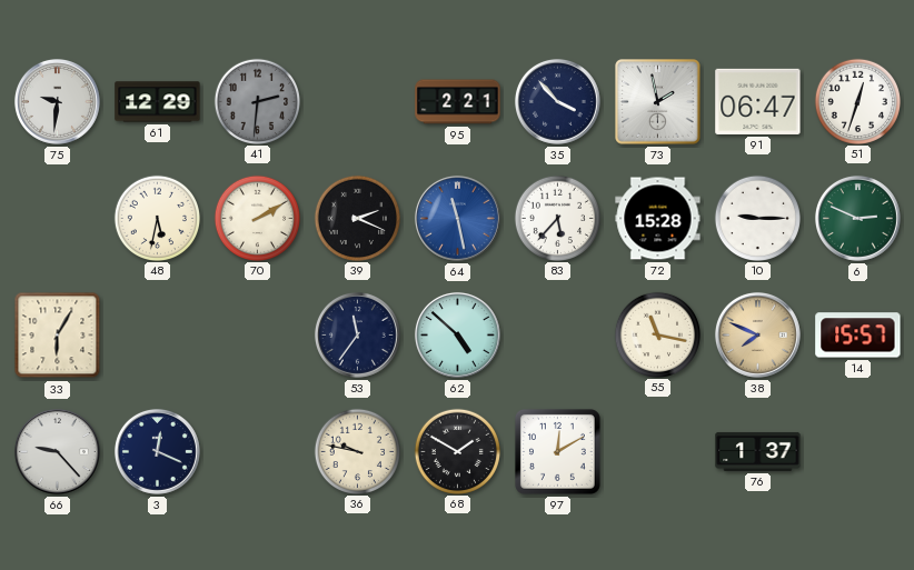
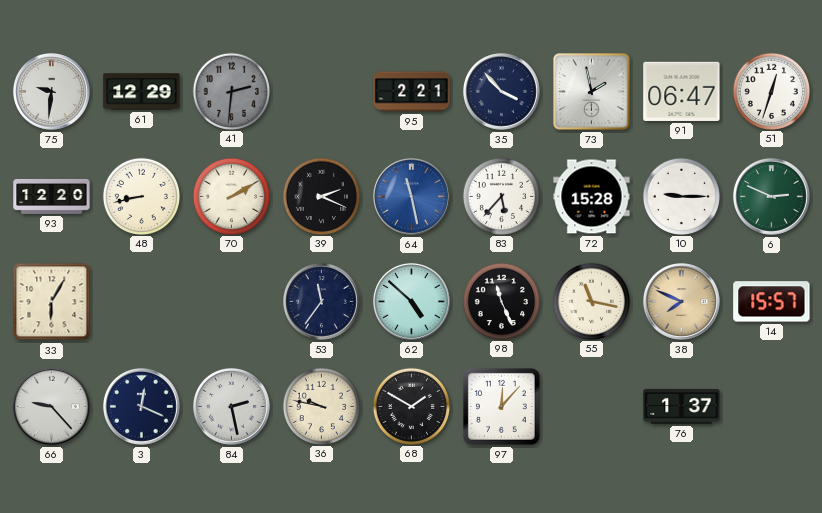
93: none -> 12:20
48: 5:32 -> 8:43
98: none -> 11:26
84: none -> 2:28
97: 12:10 -> 12:07
